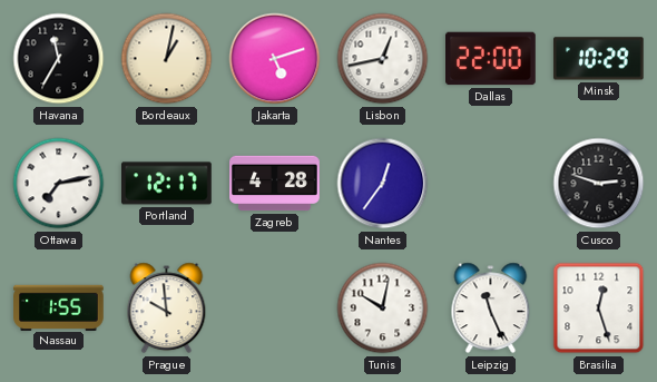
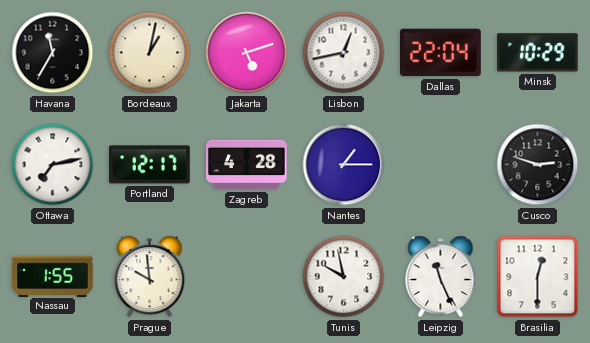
Dallas: 22:00 -> 22:04
Nantes: 12:36 -> 1:15
Tunis: 10:02 -> 9:58
Brasilia: 12:27 -> 12:30
